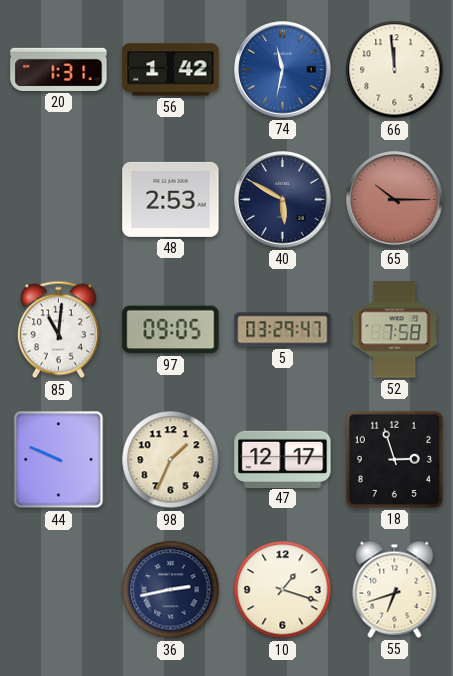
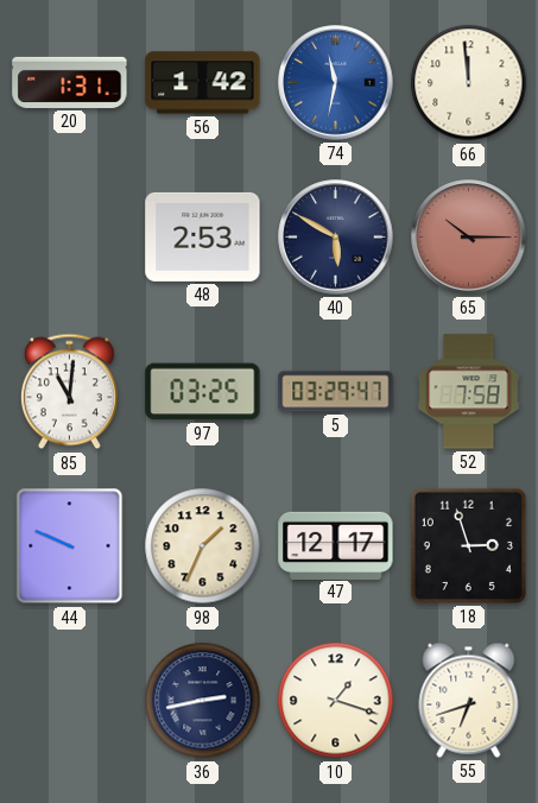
97: 09:05 -> 03:25
